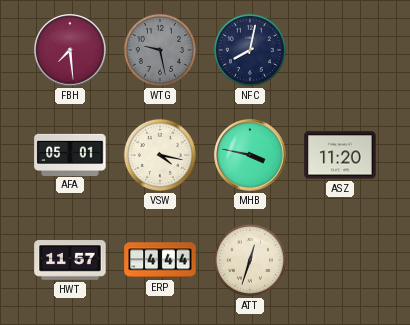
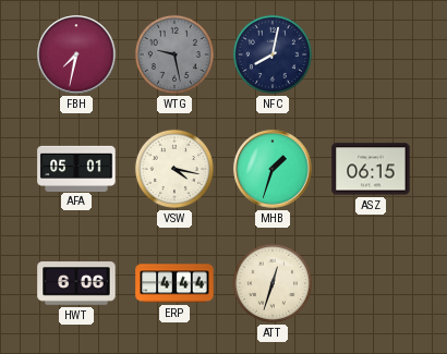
FBH: 7:29 -> 7:32
MHB: 3:47 -> 1:33
ASZ: 11:20 -> 06:15
HWT: 11:57 -> 6:06
